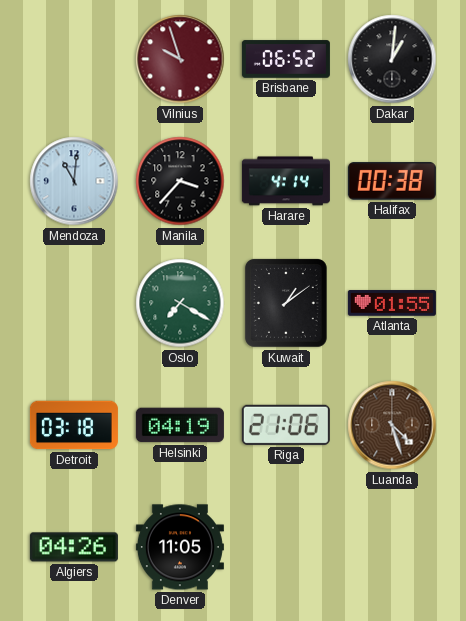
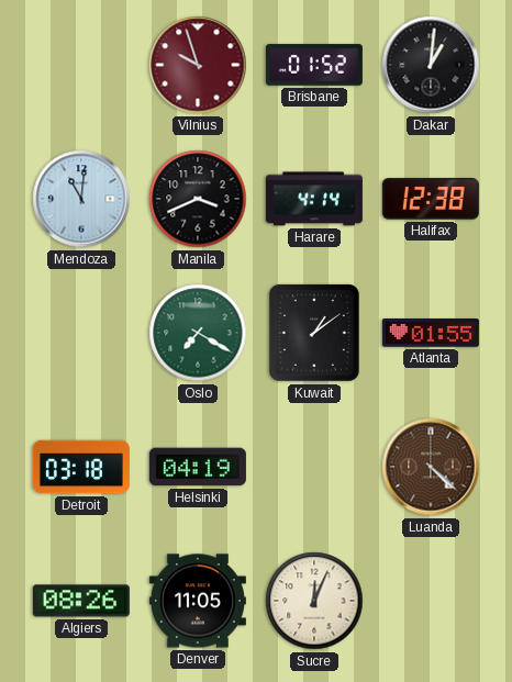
Brisbane: 06:52 -> 01:52
Manila: 3:37 -> 3:41
Halifax: 00:38 -> 12:38
Riga: 21:06 -> none
Luanda: 4:27 -> 4:22
Algiers: 04:26 -> 08:26
Sucre: none -> 12:04
